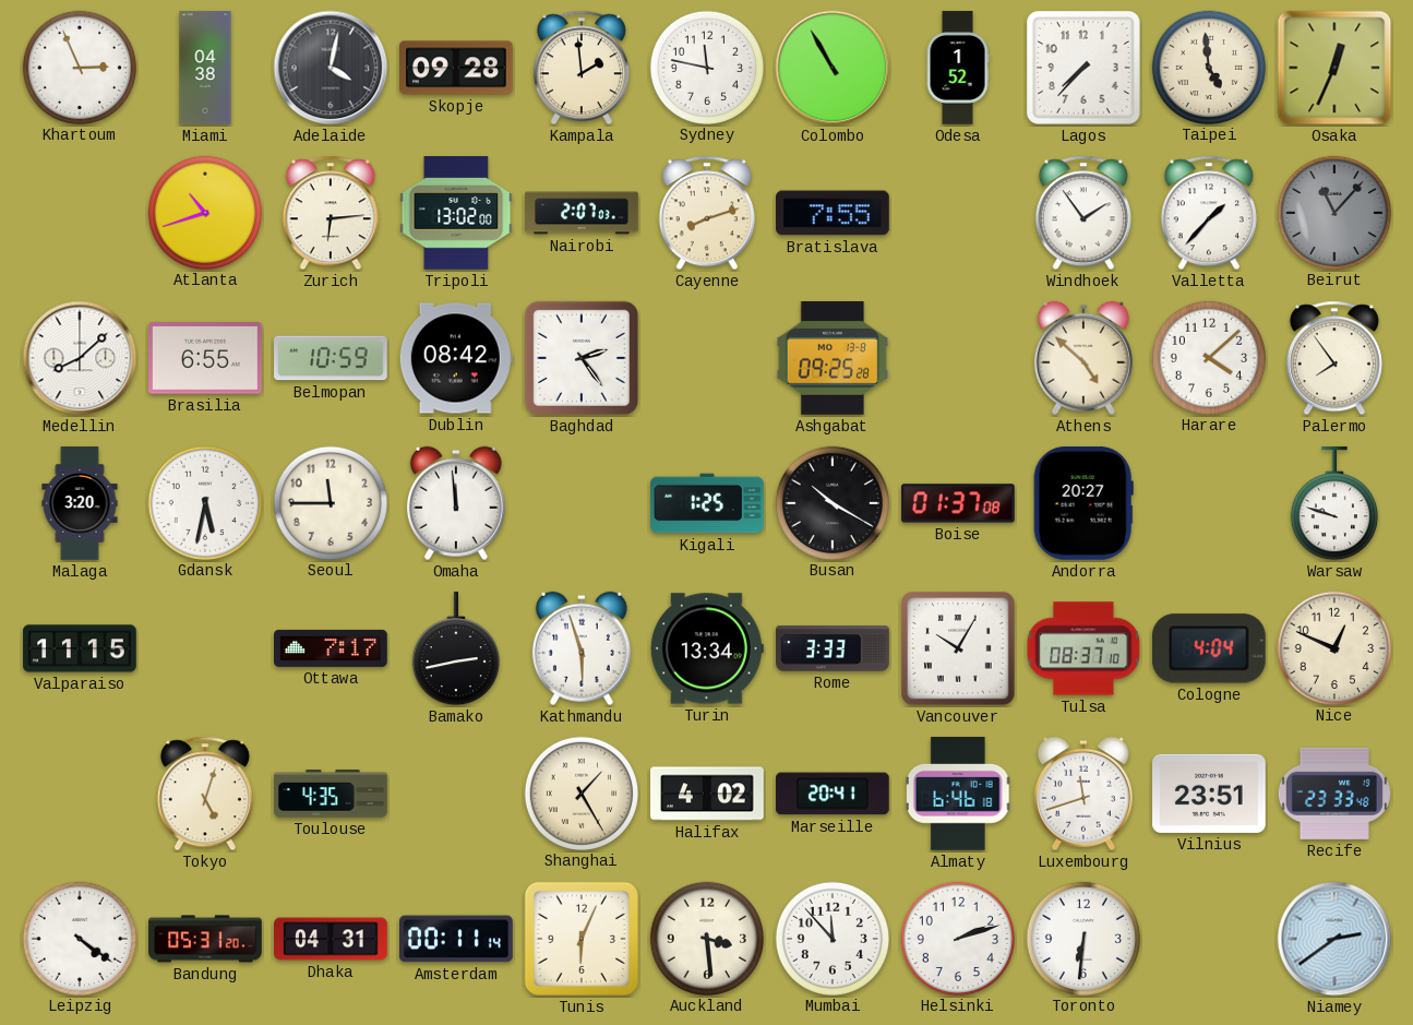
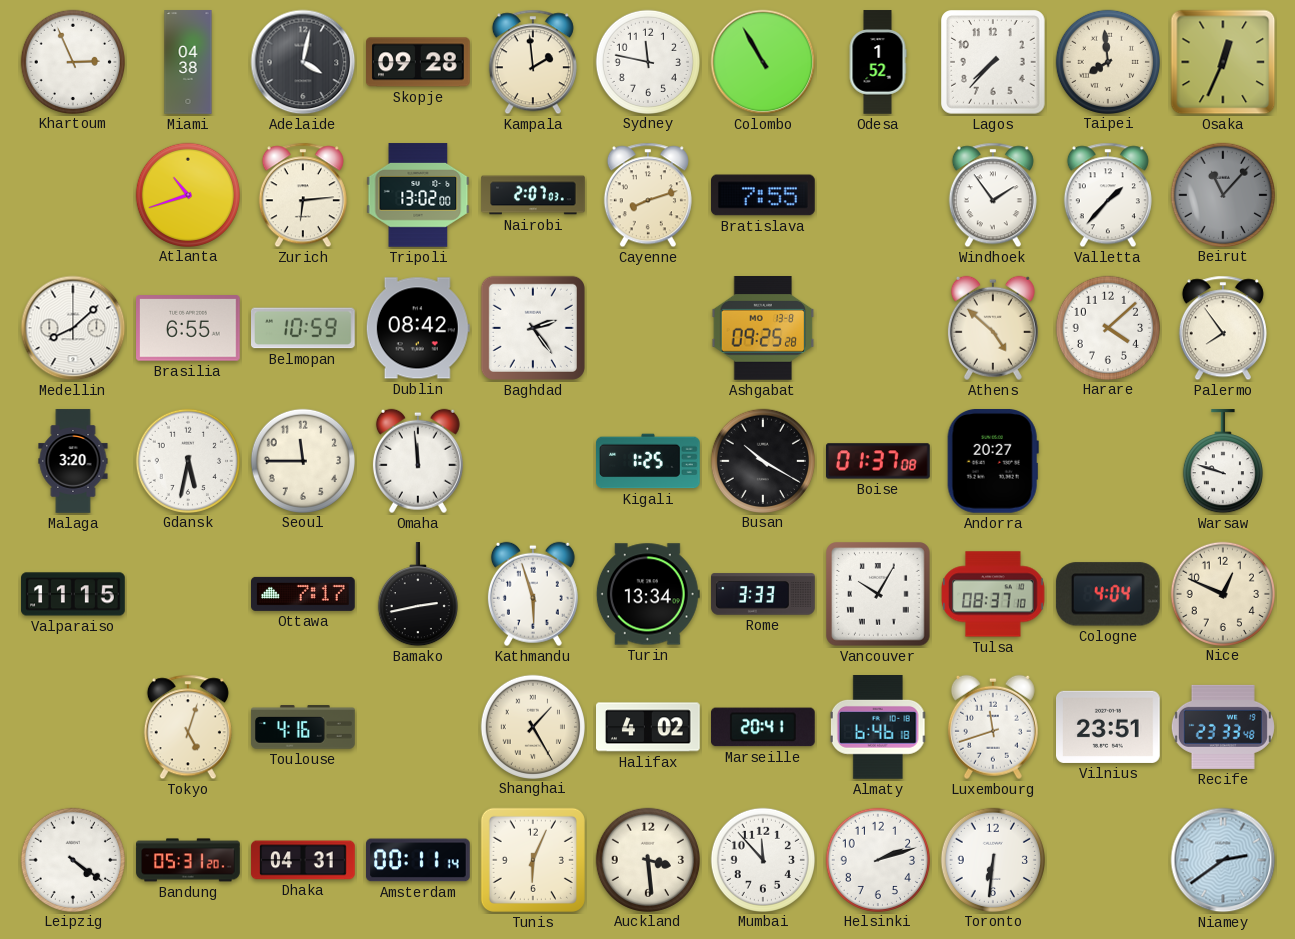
Taipei: 4:59 -> 7:59
Toulouse: 4:35 -> 4:16
